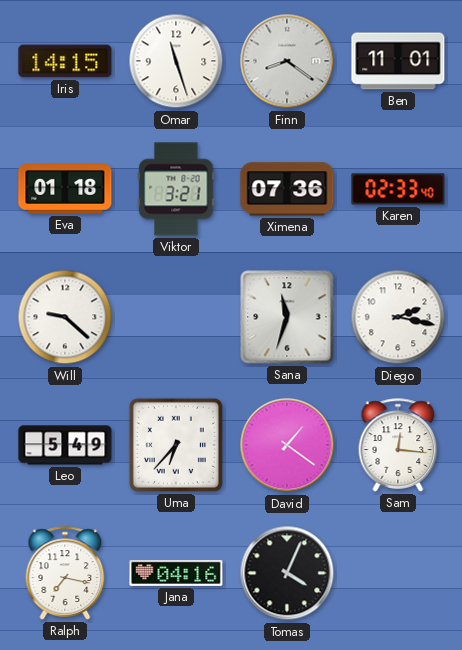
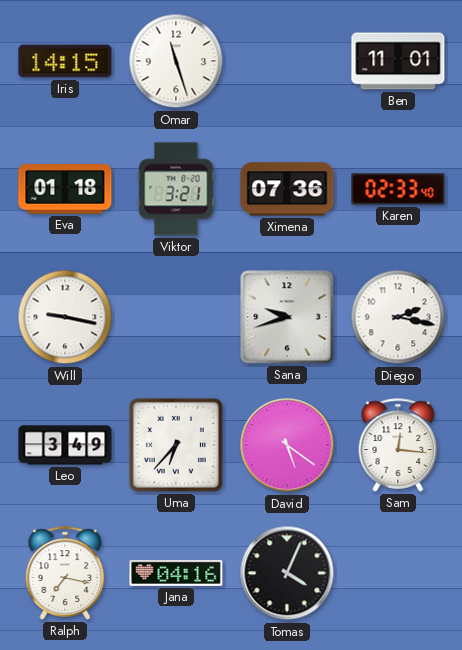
Finn: 8:21 -> none
Will: 9:22 -> 9:17
Sana: 11:33 -> 9:42
Leo: 5:49 -> 3:49
David: 1:21 -> 5:21
